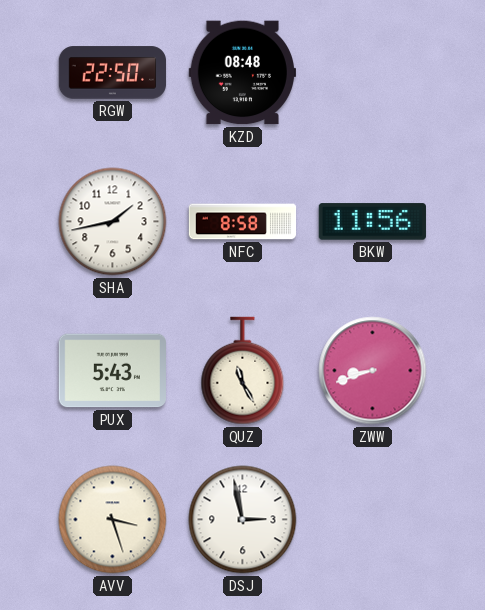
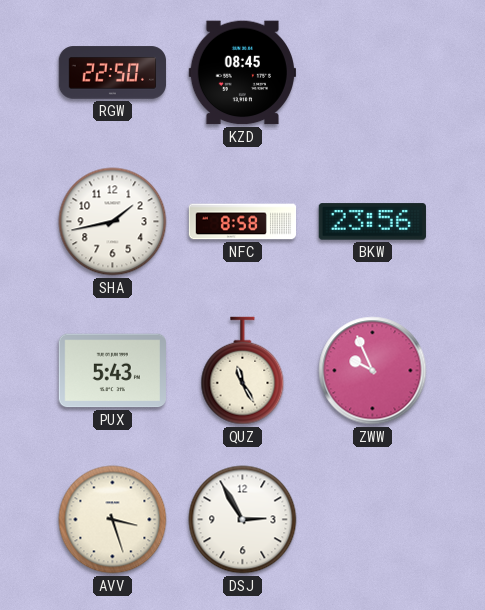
KZD: 08:48 -> 08:45
BKW: 11:56 -> 23:56
ZWW: 8:42 -> 9:56
DSJ: 2:58 -> 2:55
